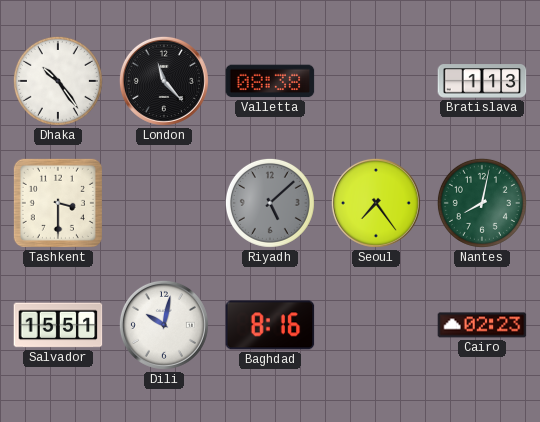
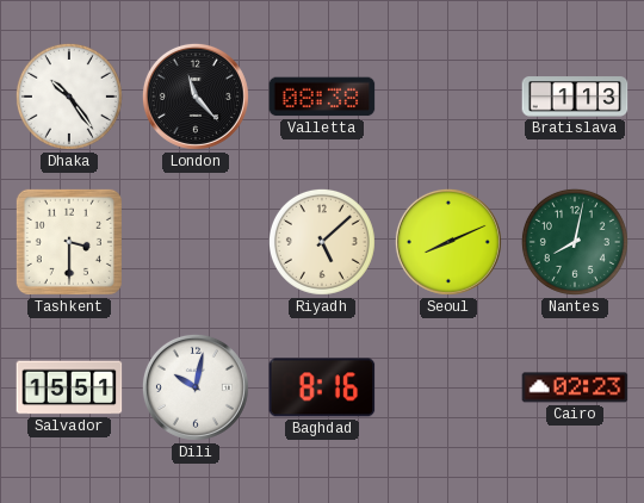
Riyadh dial: grey -> cream
Seoul: 7:24 -> 8:11
